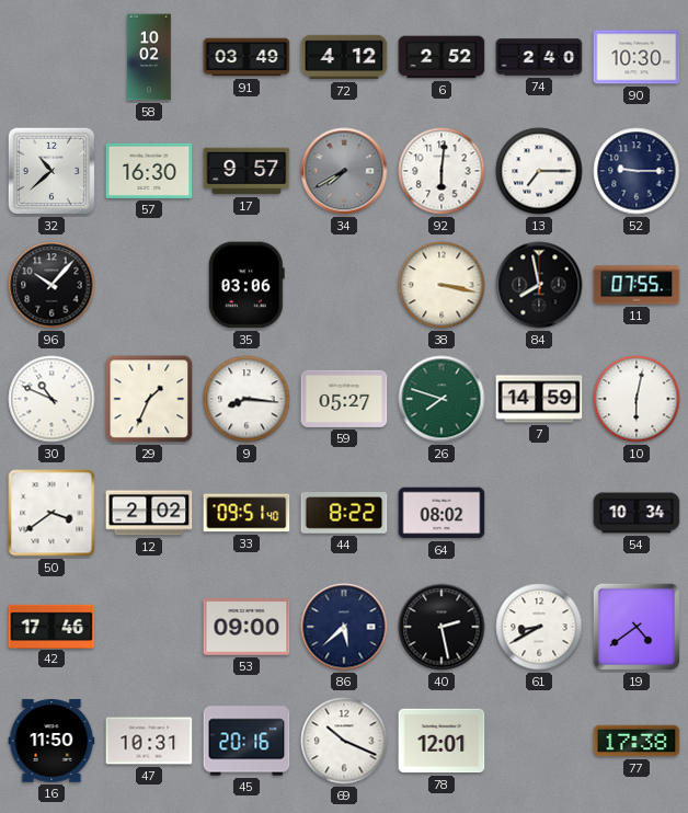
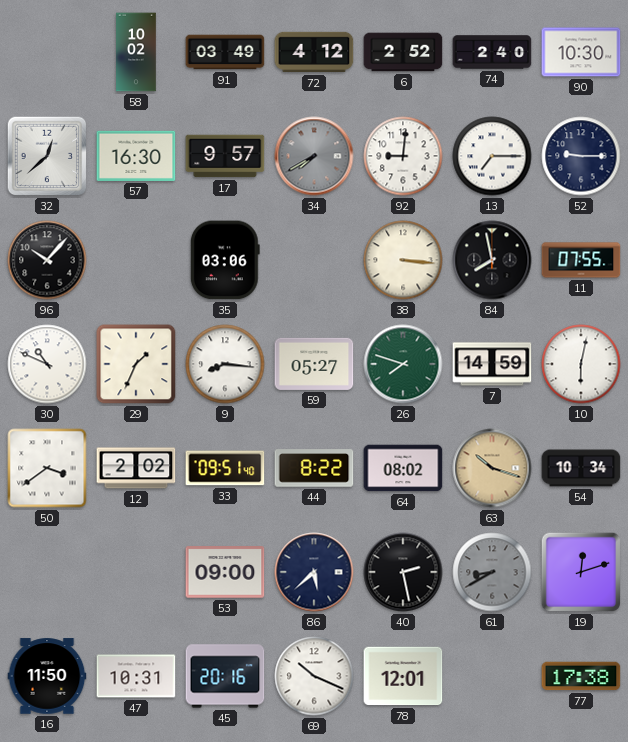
32: 10:38 -> 12:38
92: 6:01 -> 9:01
38: 3:17 -> 3:16
63: none -> 10:18
42: 17:46 -> none
61 dial: white -> grey
19: 4:39 -> 12:12
